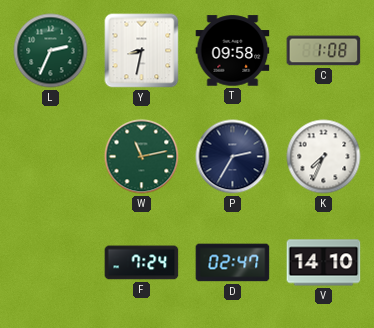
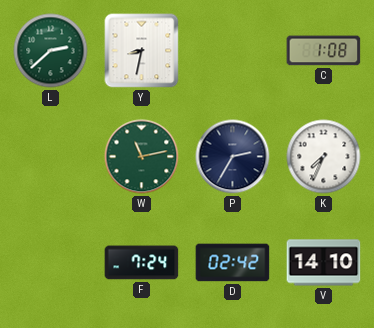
L: 2:34 -> 2:38
T: 09:58 -> none
D: 02:47 -> 02:42
